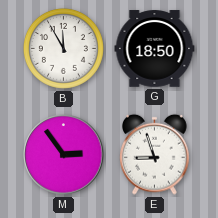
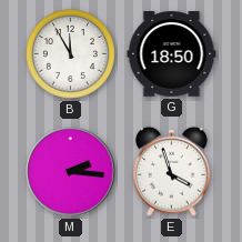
M: 2:54 -> 2:16
E: 8:57 -> 3:57
